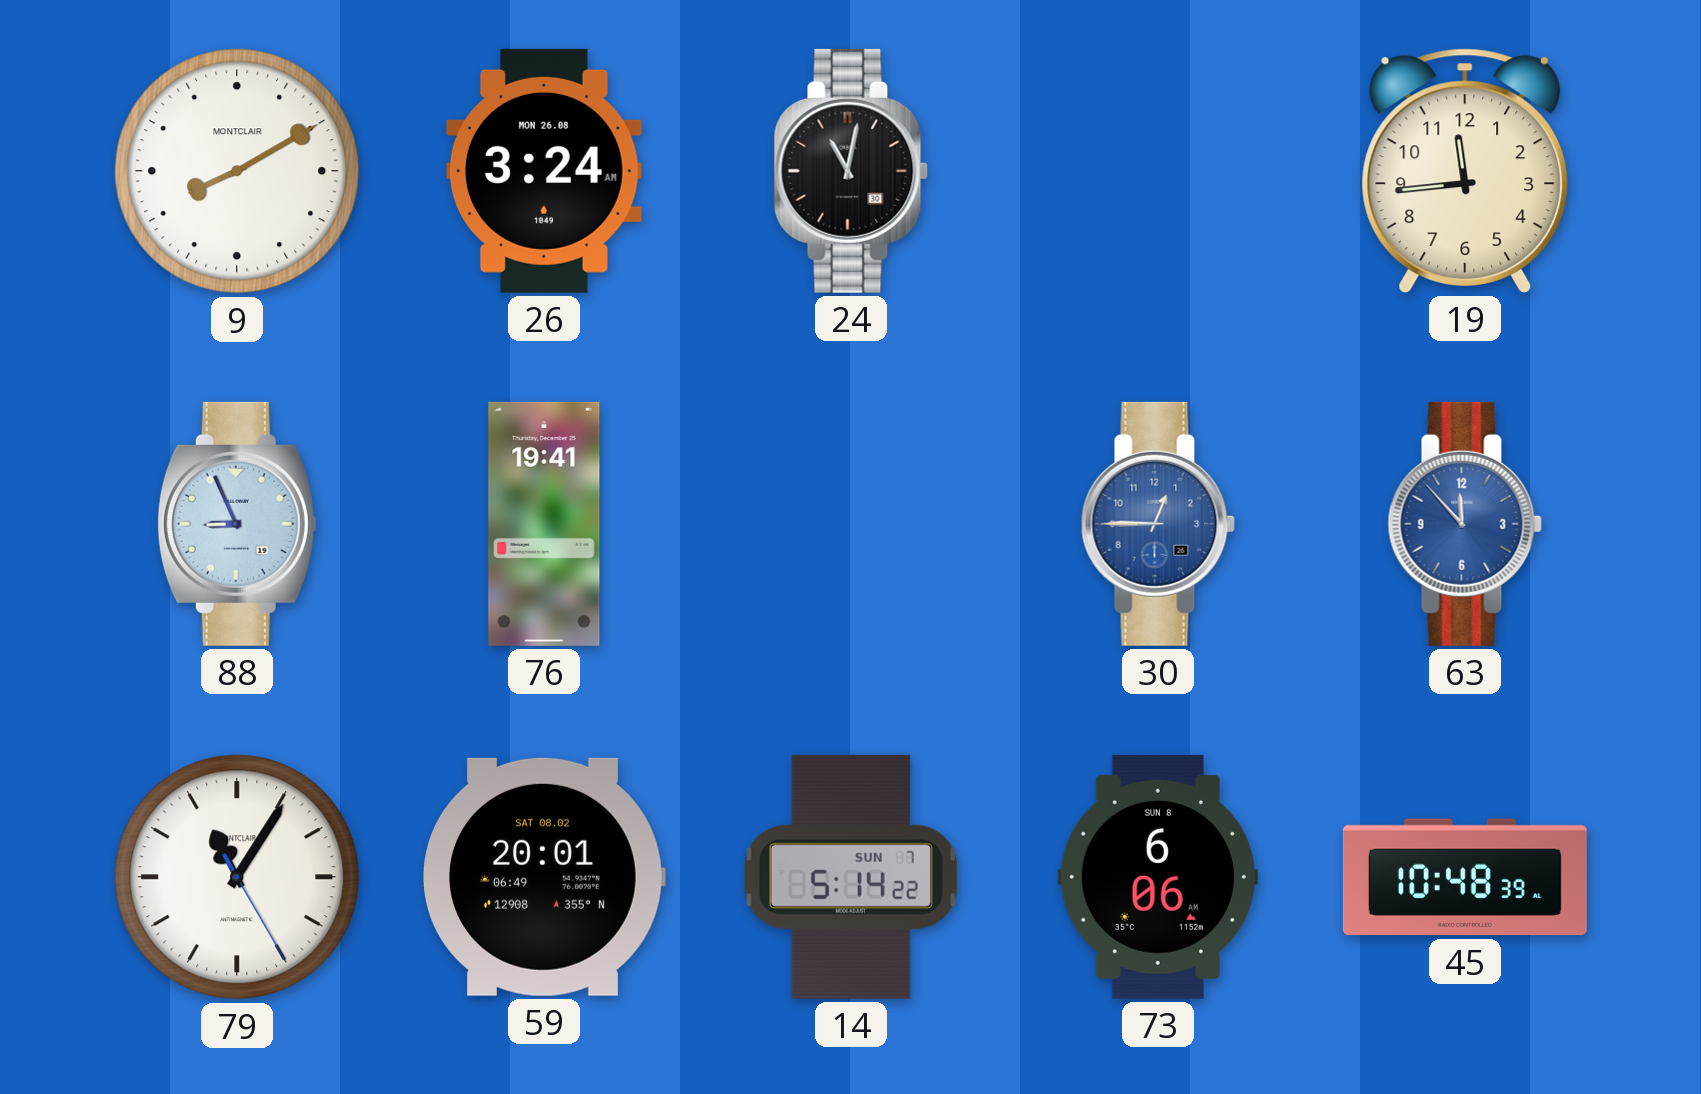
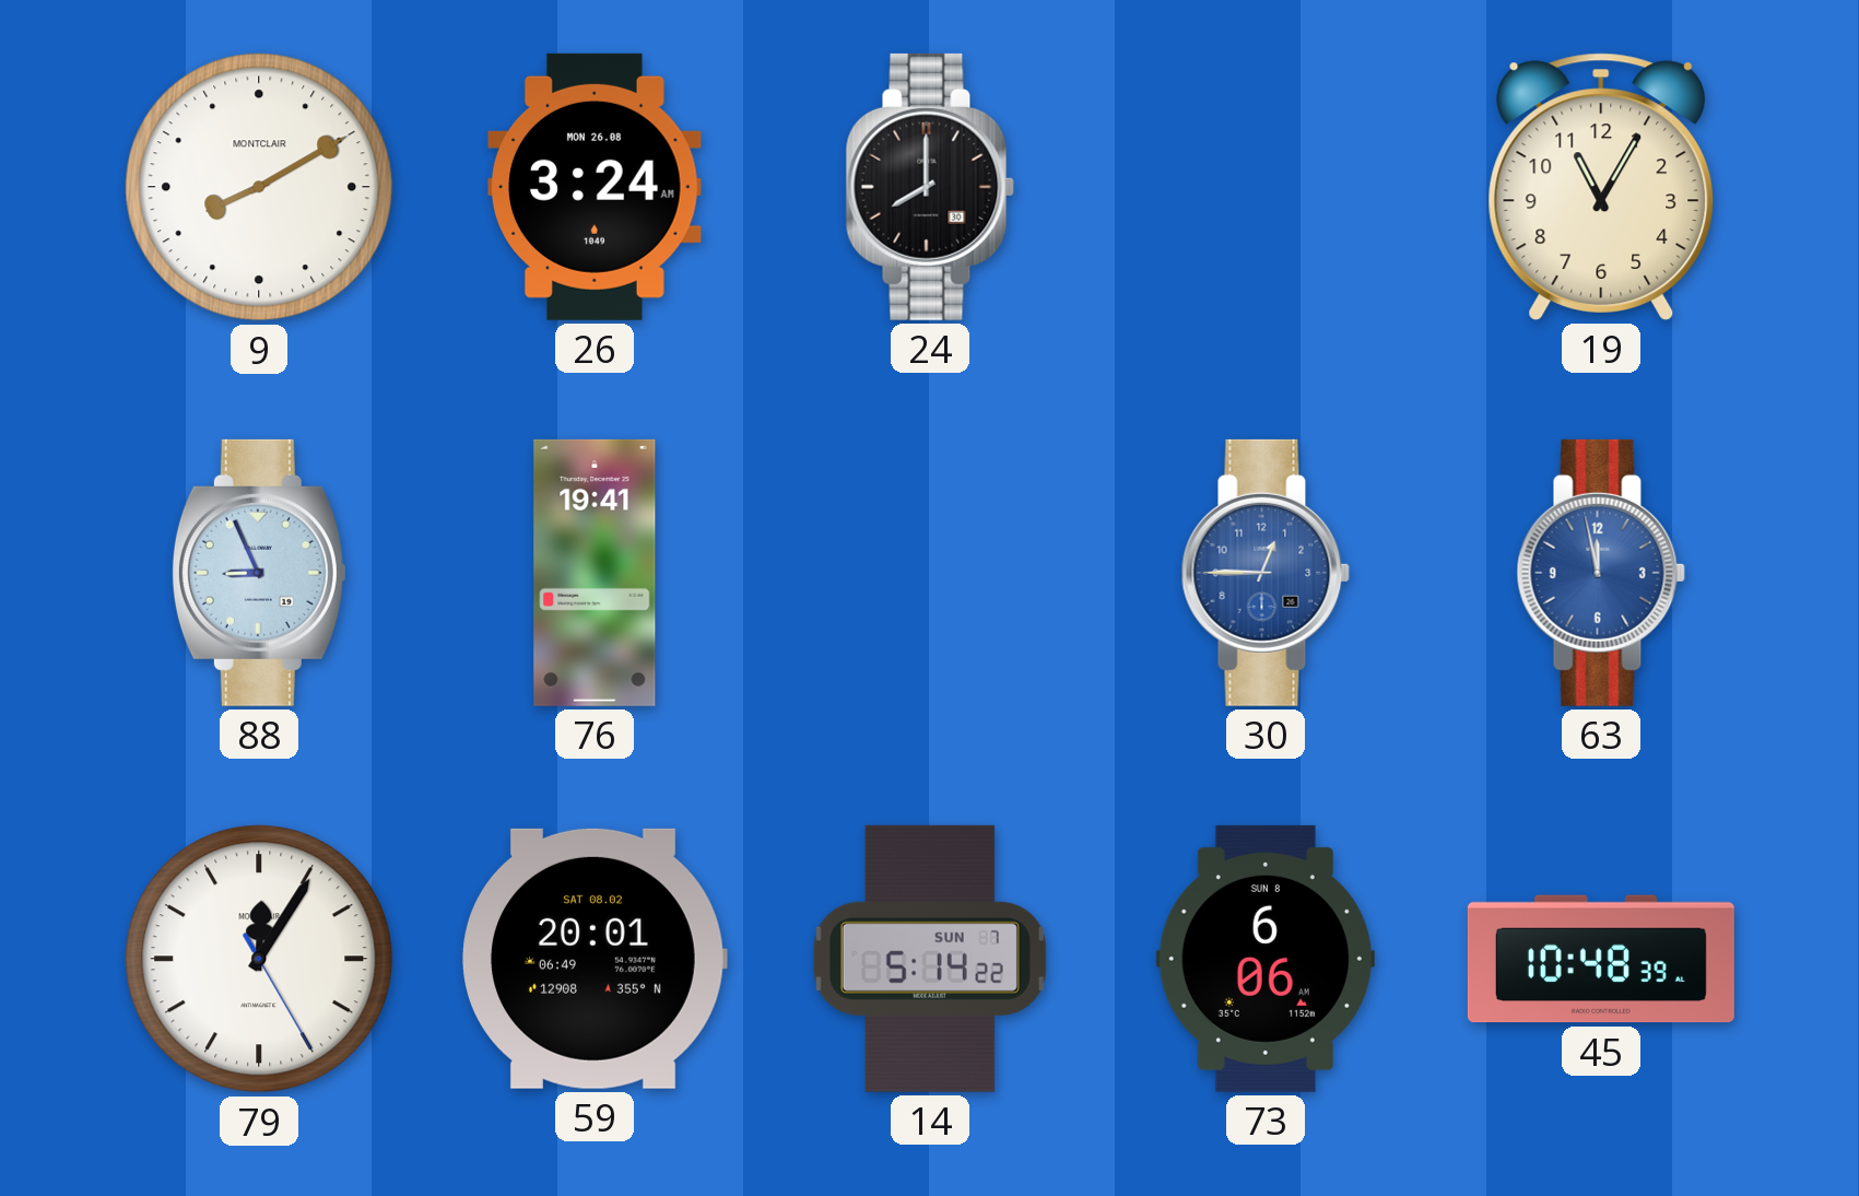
24: 11:02 -> 8:00
19: 11:44 -> 11:05
63: 11:53 -> 11:58
79: 11:05 -> 12:05
